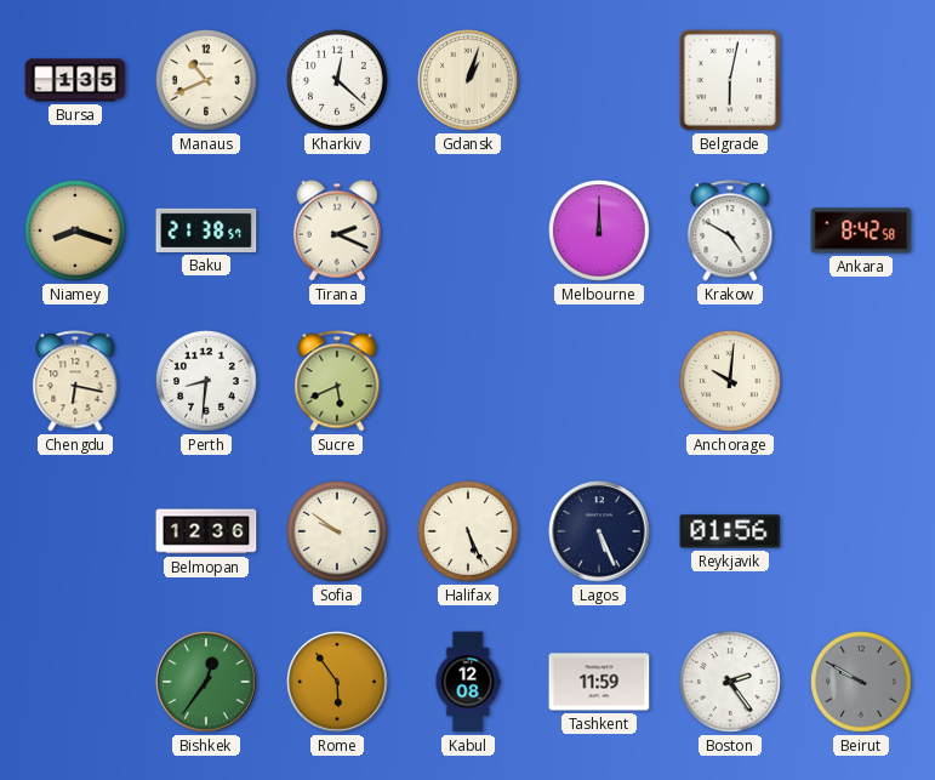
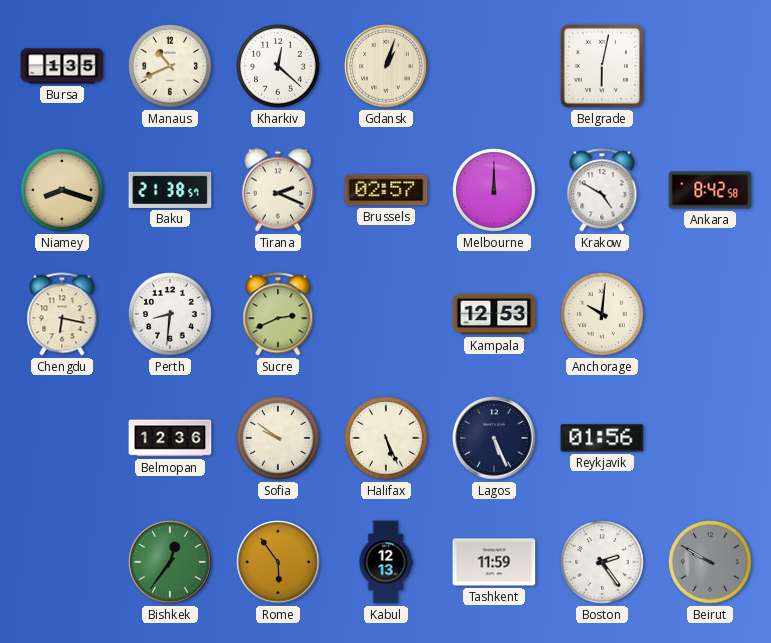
Brussels: none -> 02:57
Sucre: 5:41 -> 2:41
Kampala: none -> 12:53
Kabul: 12:08 -> 12:13
